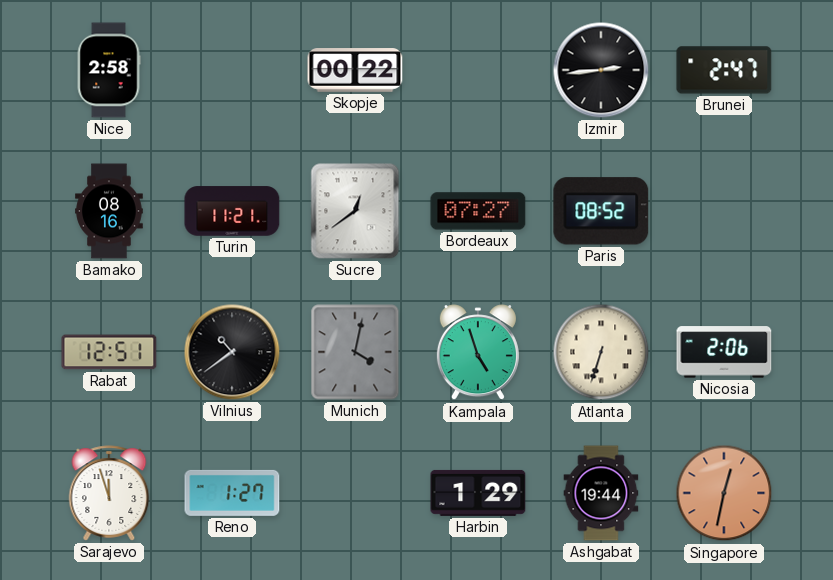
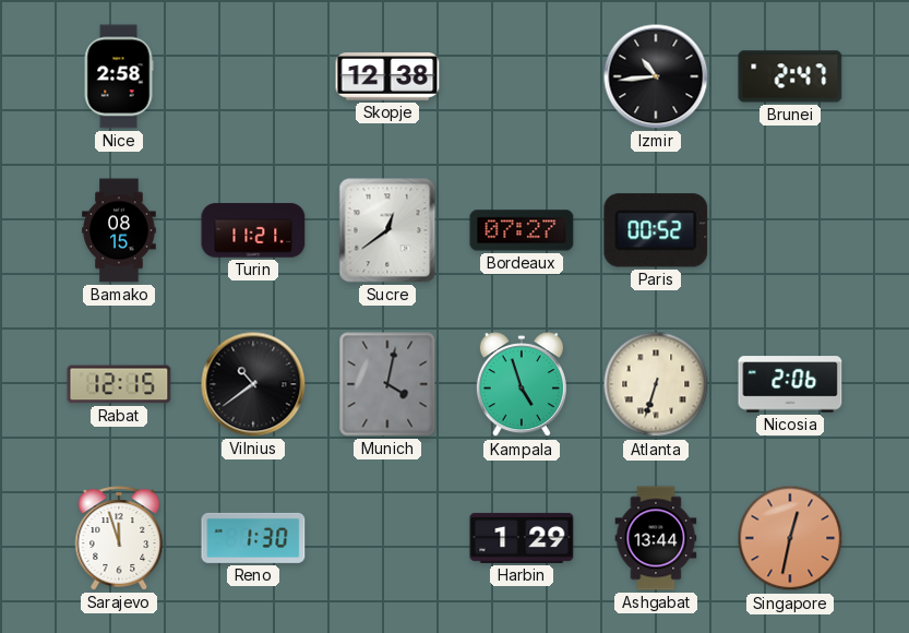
Skopje: 00:22 -> 12:38
Izmir: 2:44 -> 10:44
Bamako: 08:16 -> 08:15
Paris: 08:52 -> 00:52
Rabat: 12:51 -> 12:15
Reno: 1:27 -> 1:30
Ashgabat: 19:44 -> 13:44
